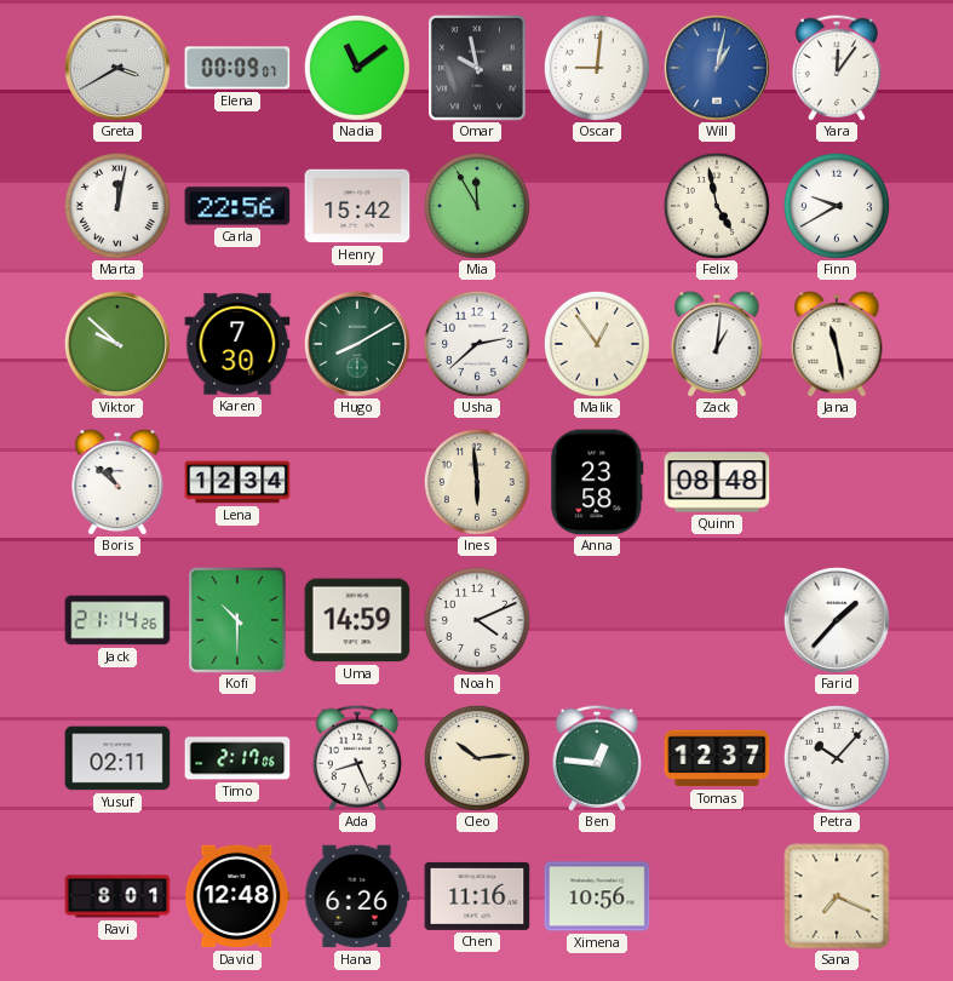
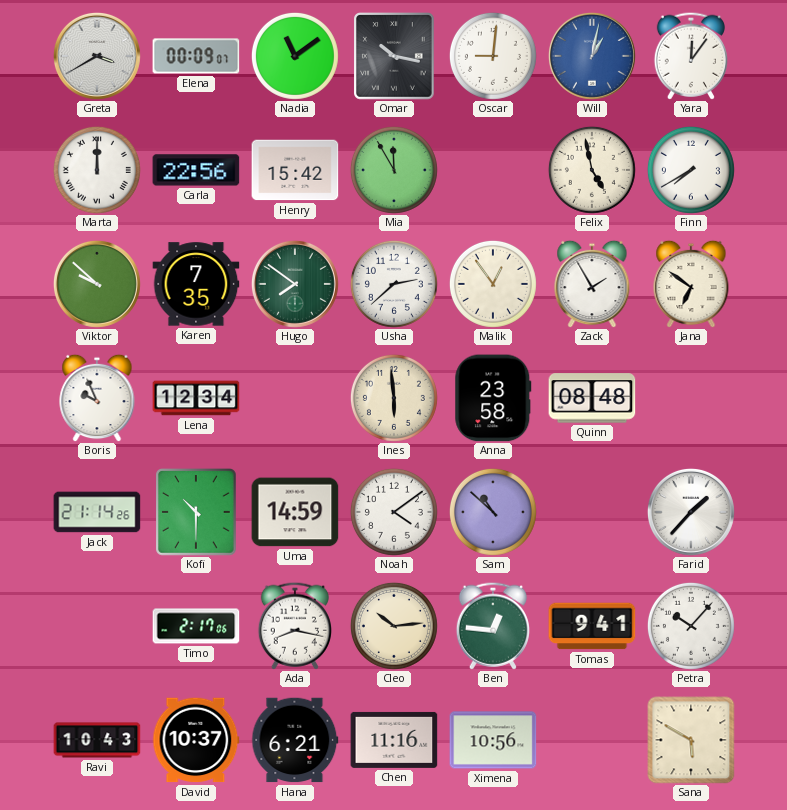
Omar: 9:58 -> 10:17
Marta: 12:02 -> 12:00
Finn: 9:40 -> 7:40
Karen: 7:30 -> 7:35
Hugo: 8:10 -> 7:51
Zack: 1:01 -> 1:55
Jana: 11:28 -> 6:51
Boris: 10:52 -> 9:56
Noah: 4:11 -> 4:09
Sam: none -> 10:52
Yusuf: 02:11 -> none
Ada: 8:26 -> 8:17
Tomas: 12:37 -> 9:41
Ravi: 8:01 -> 10:43
David: 12:48 -> 10:37
Hana: 6:26 -> 6:21
Sana: 7:19 -> 5:50
